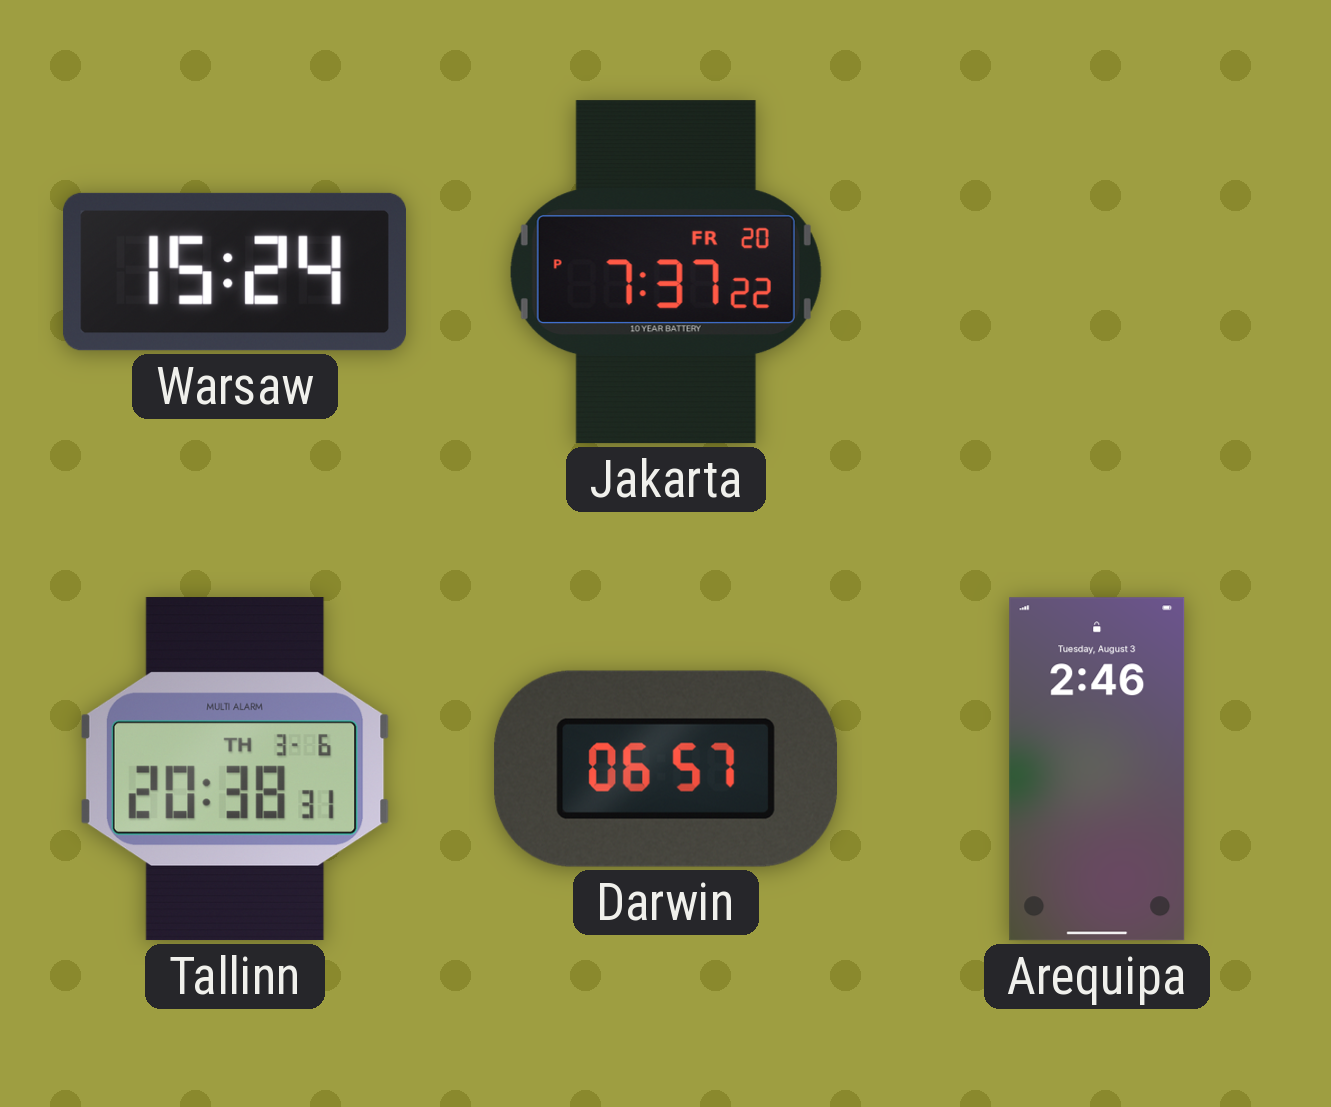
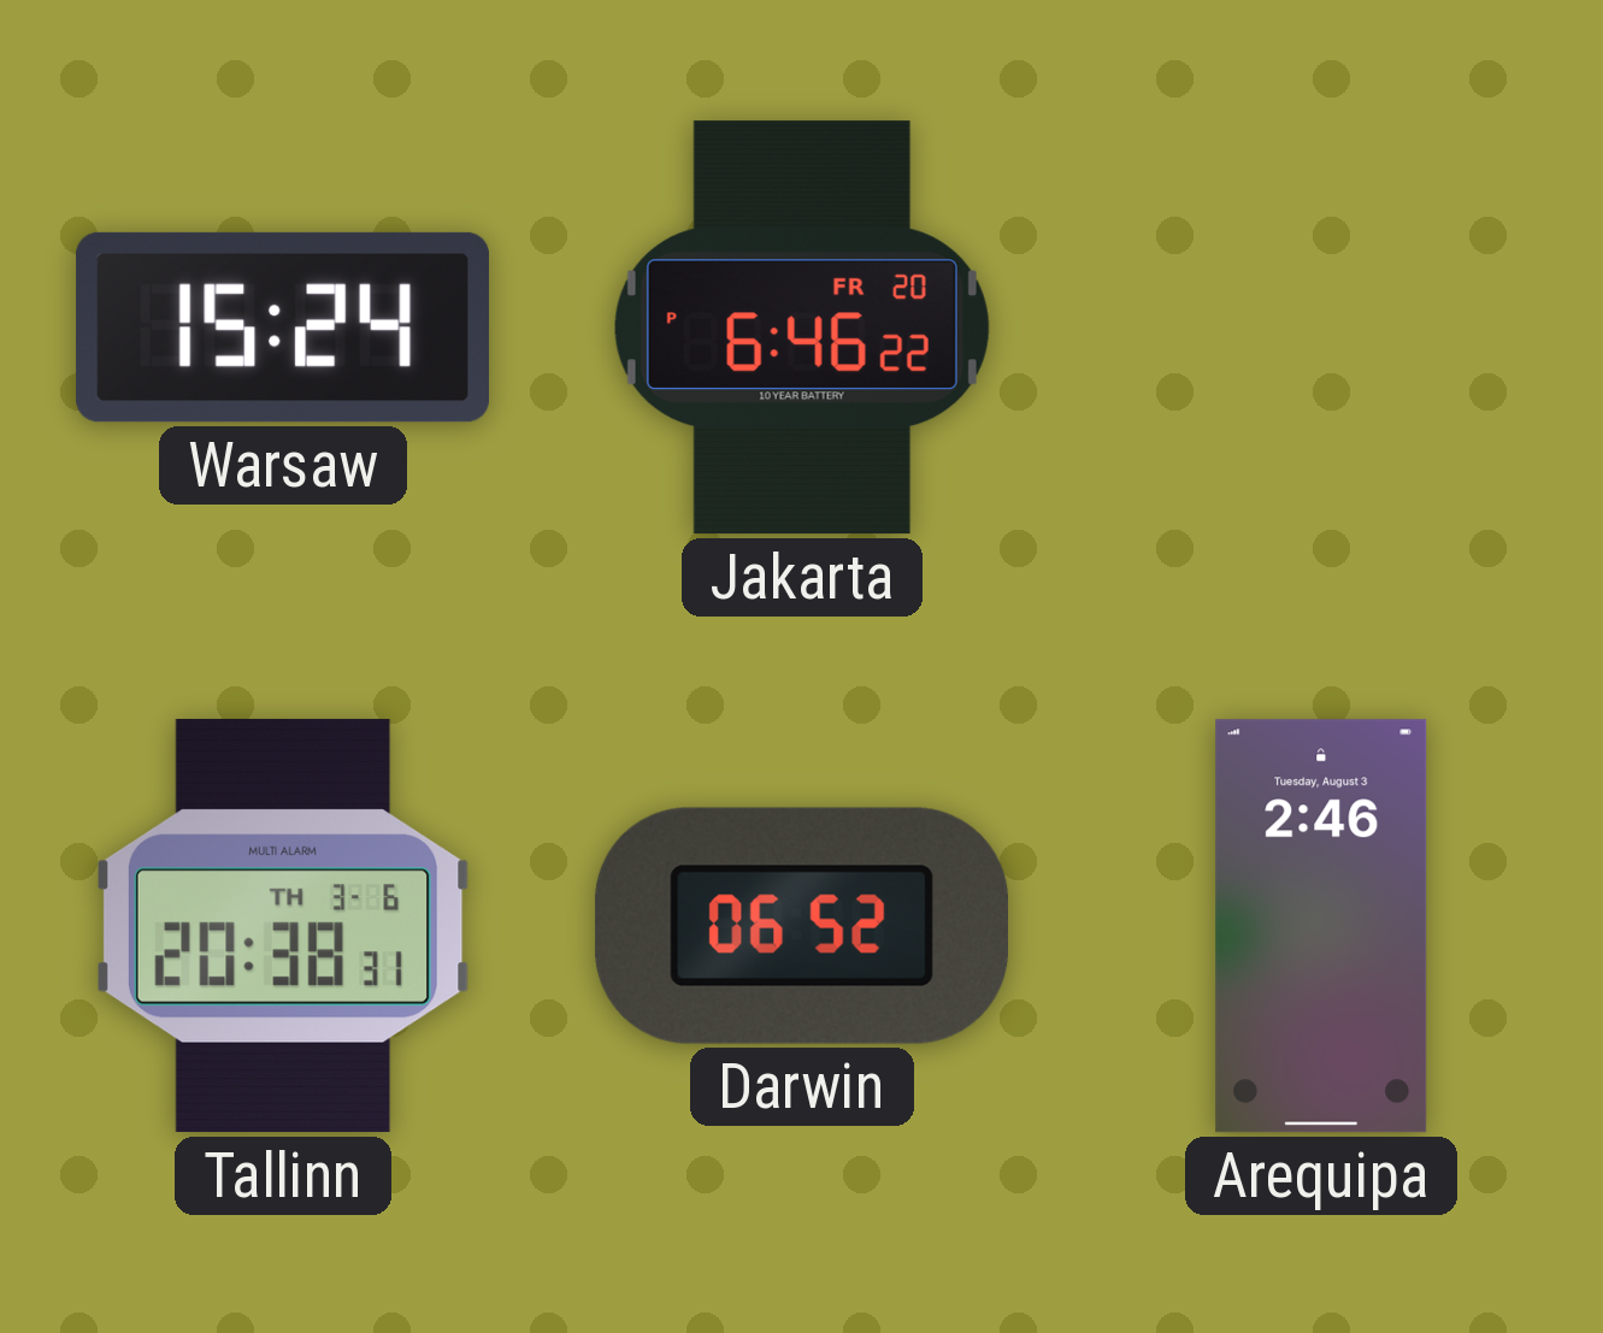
Jakarta: 7:37 -> 6:46
Darwin: 06:57 -> 06:52
